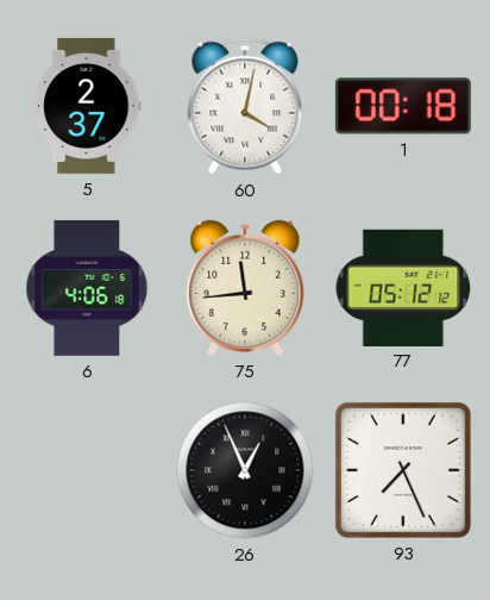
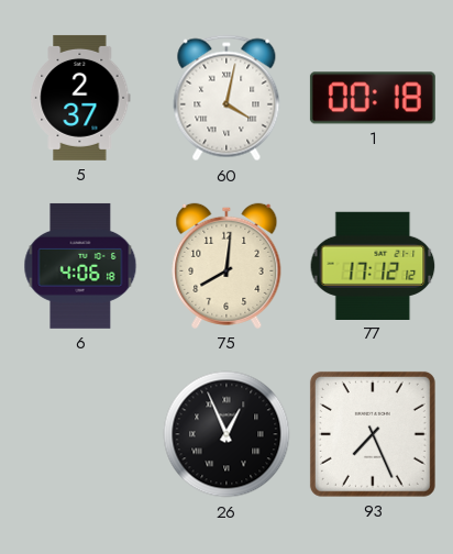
75: 11:44 -> 8:01
77: 05:12 -> 17:12
